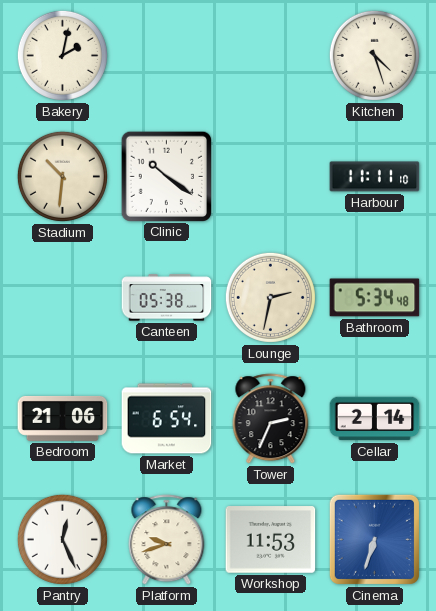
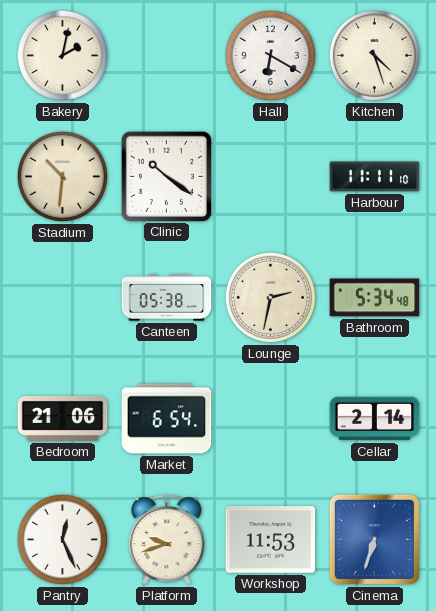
Hall: none -> 6:20
Tower: 2:34 -> none
